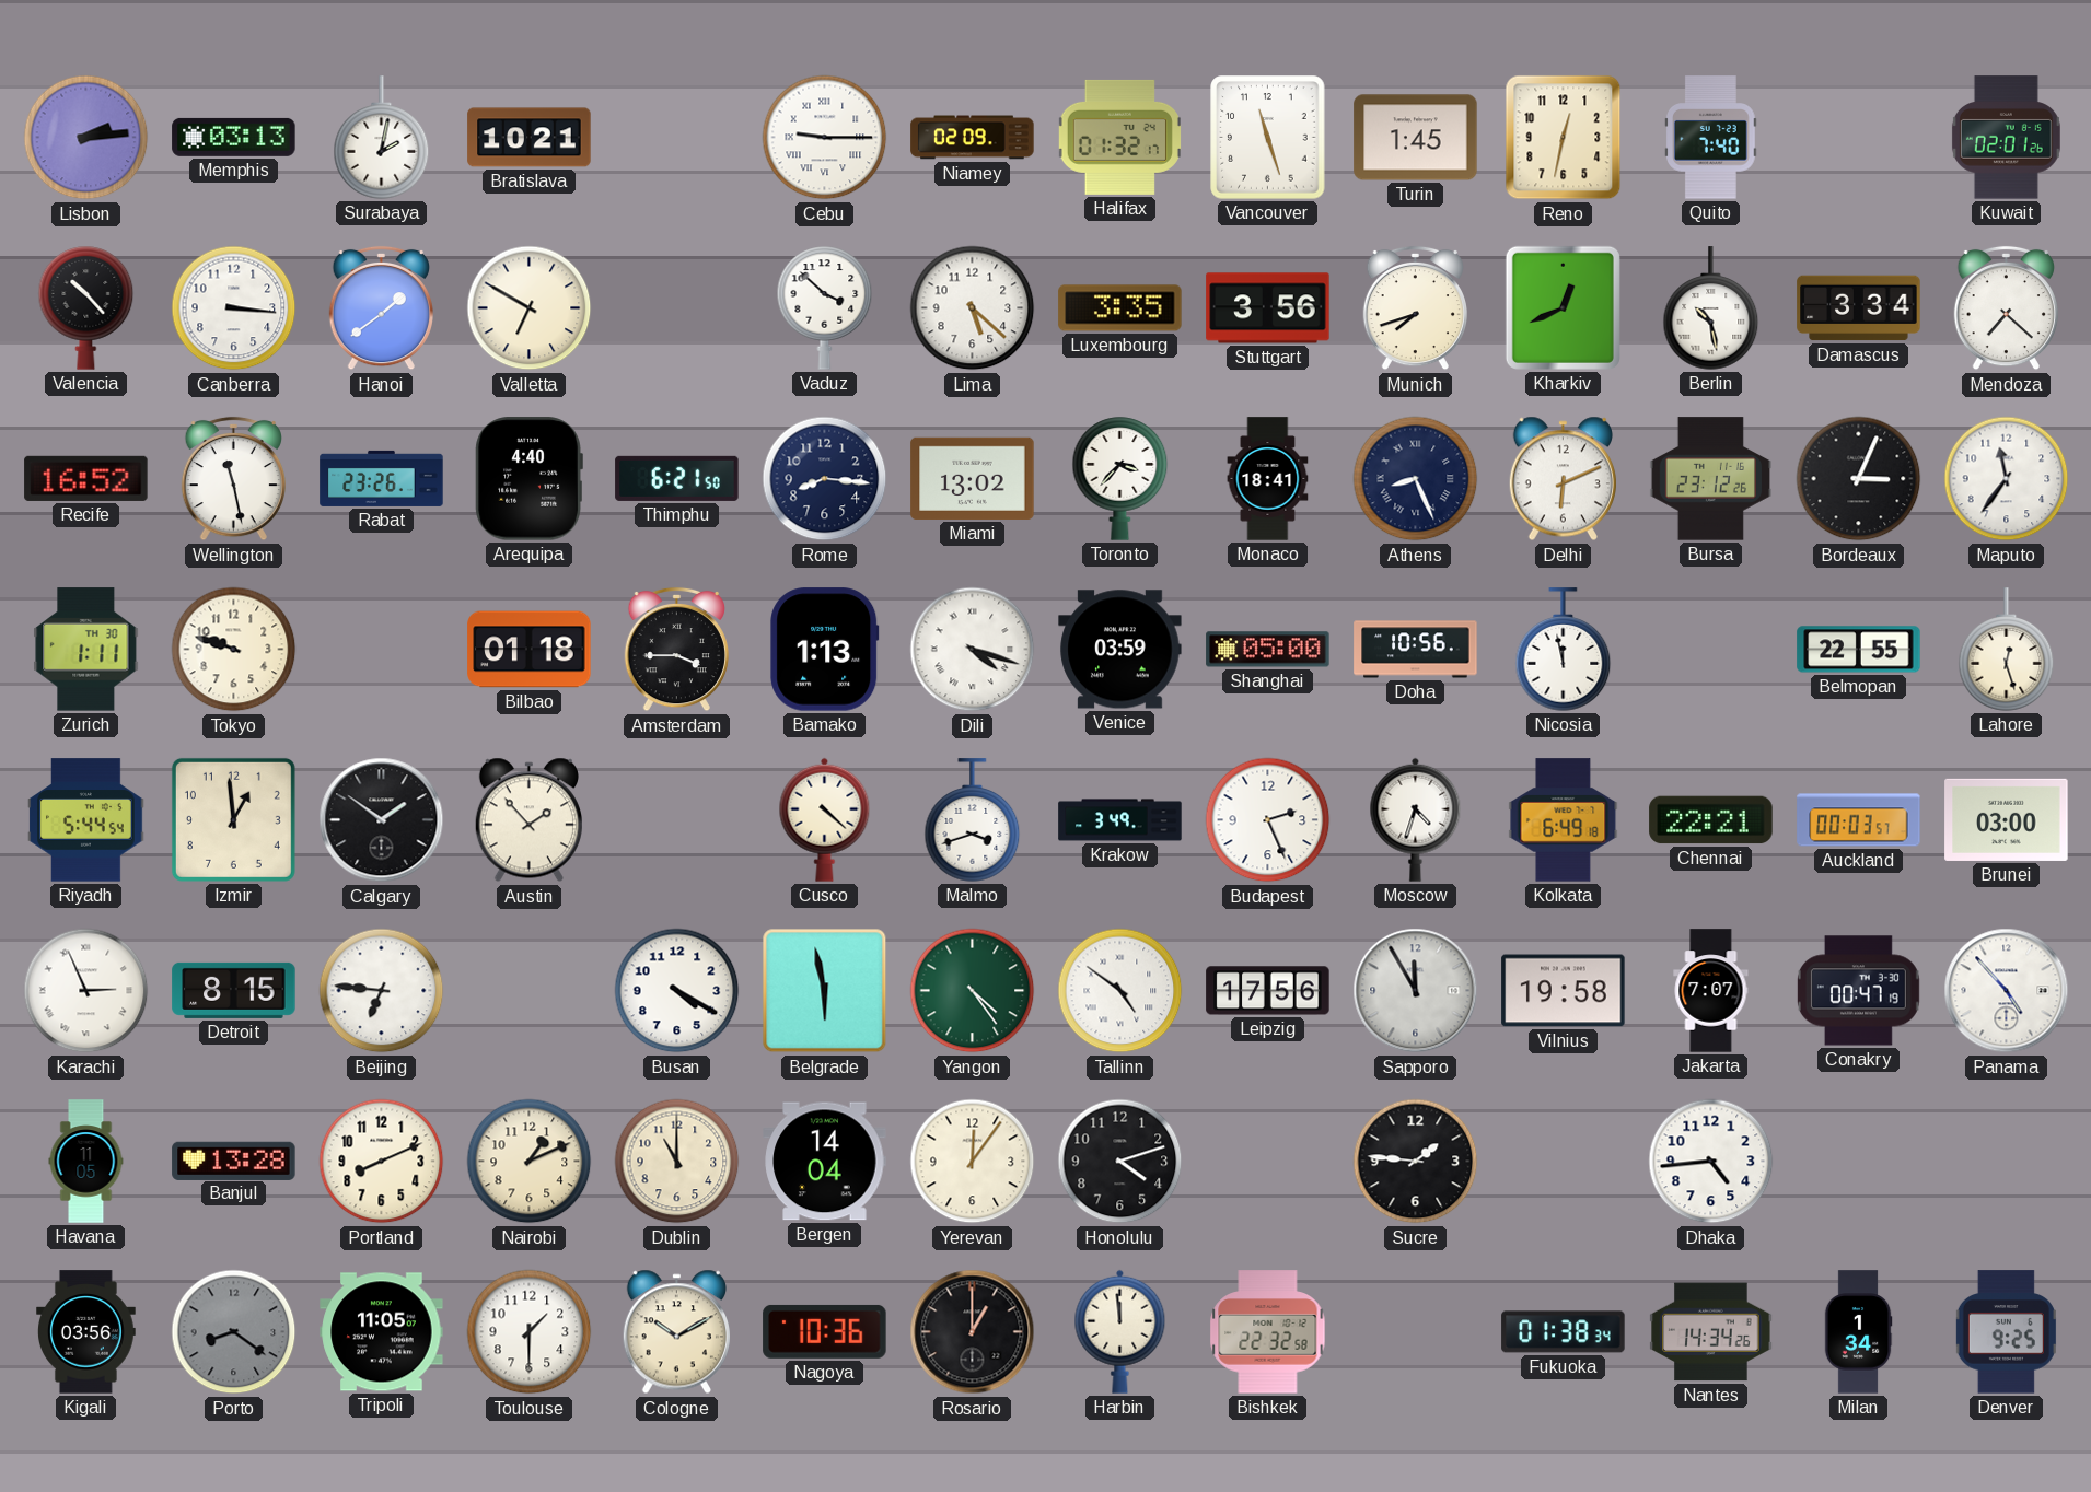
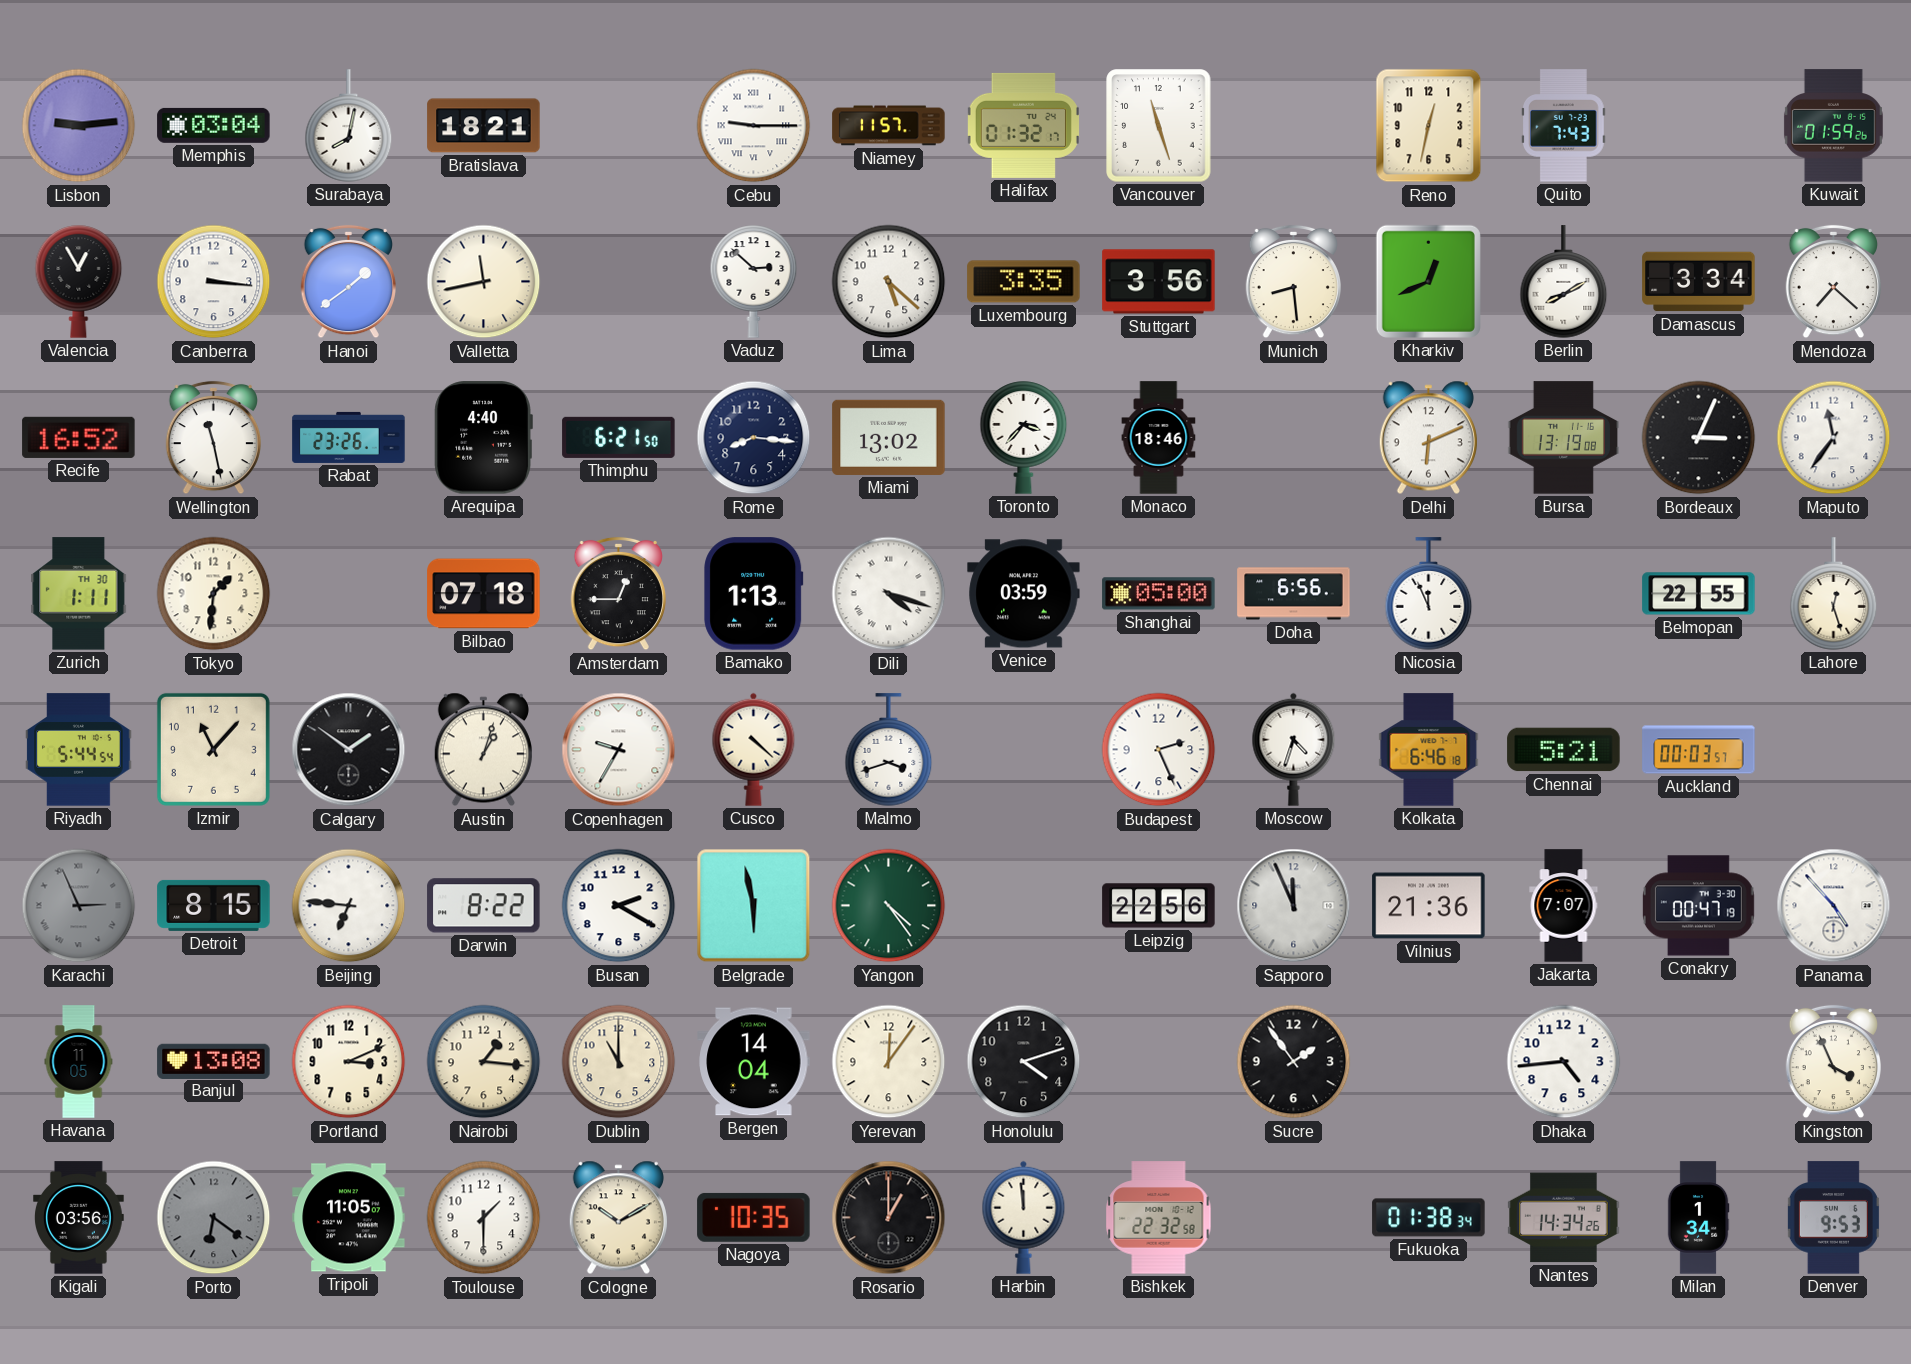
Lisbon: 2:14 -> 9:14
Memphis: 03:13 -> 03:04
Surabaya: 2:02 -> 8:02
Bratislava: 10:21 -> 18:21
Niamey: 02:09 -> 11:57
Turin: 1:45 -> none
Quito: 7:40 -> 7:43
Kuwait: 02:01 -> 01:59
Valencia: 10:23 -> 12:55
Valletta: 6:50 -> 11:43
Vaduz: 3:52 -> 2:52
Munich: 7:42 -> 8:29
Berlin: 10:28 -> 8:10
Monaco: 18:41 -> 18:46
Athens: 8:26 -> none
Bursa: 23:12 -> 13:19
Tokyo: 9:48 -> 1:31
Bilbao: 01:18 -> 07:18
Amsterdam: 3:45 -> 12:45
Doha: 10:56 -> 6:56
Nicosia: 11:58 -> 11:56
Izmir: 12:59 -> 11:07
Austin: 1:53 -> 1:03
Copenhagen: none -> 9:35
Krakow: 3:49 -> none
Kolkata: 6:49 -> 6:46
Chennai: 22:21 -> 5:21
Brunei: 03:00 -> none
Karachi dial: white -> grey
Darwin: none -> 8:22
Busan: 4:20 -> 2:20
Tallinn: 4:51 -> none
Leipzig: 17:56 -> 22:56
Sapporo: 11:55 -> 11:56
Vilnius: 19:58 -> 21:36
Banjul: 13:28 -> 13:08
Portland: 8:11 -> 3:11
Nairobi: 1:11 -> 1:16
Sucre: 1:46 -> 1:54
Kingston: none -> 3:56
Porto: 8:21 -> 6:21
Nagoya: 10:36 -> 10:35
Denver: 9:25 -> 9:53
